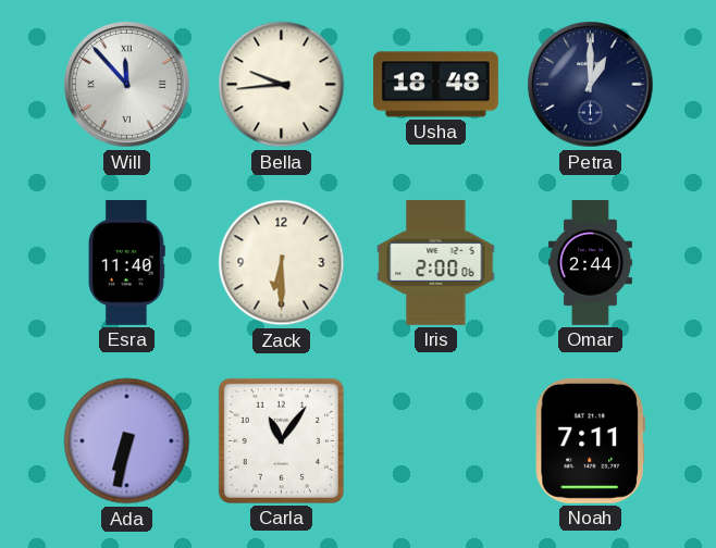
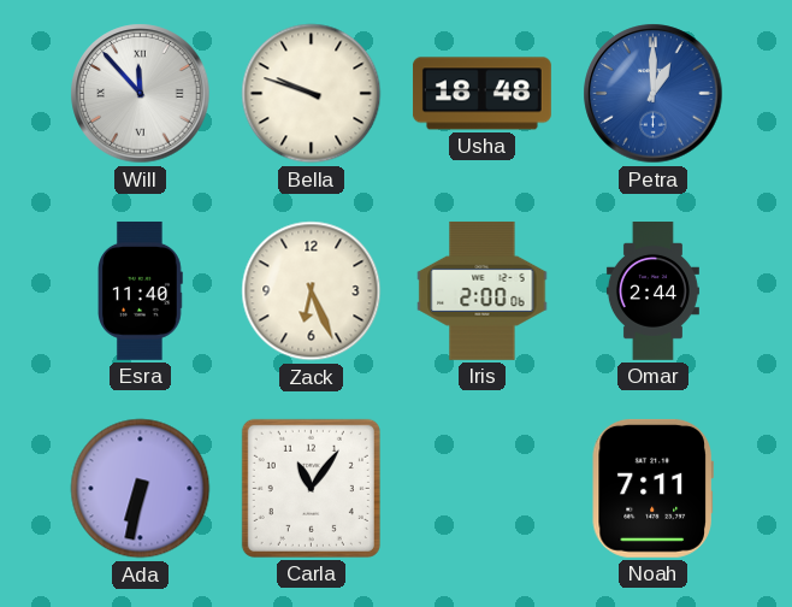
Bella: 9:44 -> 9:48
Petra dial: navy -> blue
Zack: 6:30 -> 6:26
